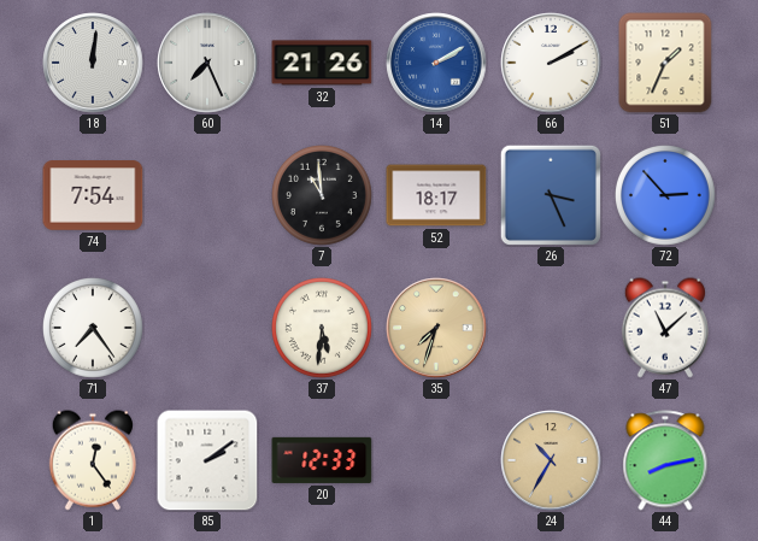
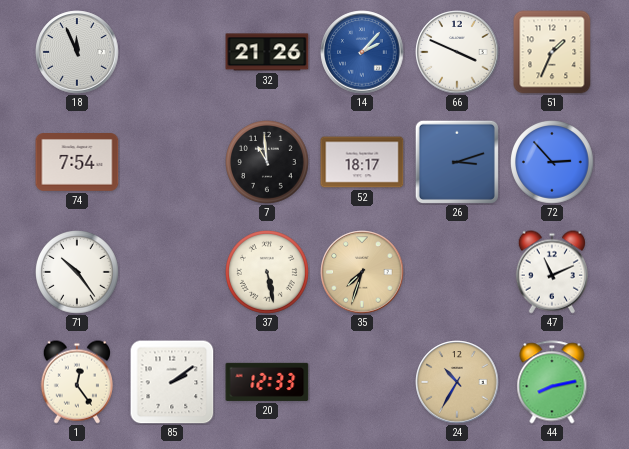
18: 12:01 -> 11:56
60: 7:26 -> none
14: 2:10 -> 2:07
66: 2:10 -> 3:49
26: 3:26 -> 3:12
71: 7:24 -> 10:24
37: 5:31 -> 5:28
47: 11:08 -> 11:11
